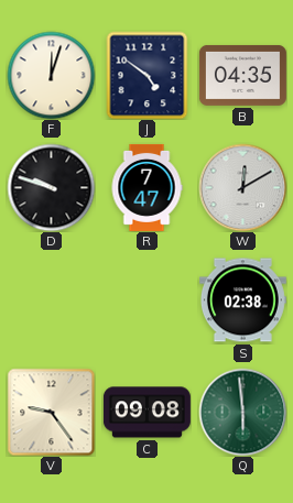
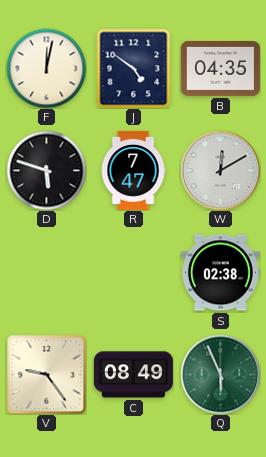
F: 12:03 -> 12:02
D: 9:48 -> 5:48
C: 09:08 -> 08:49
Q: 5:59 -> 5:56
